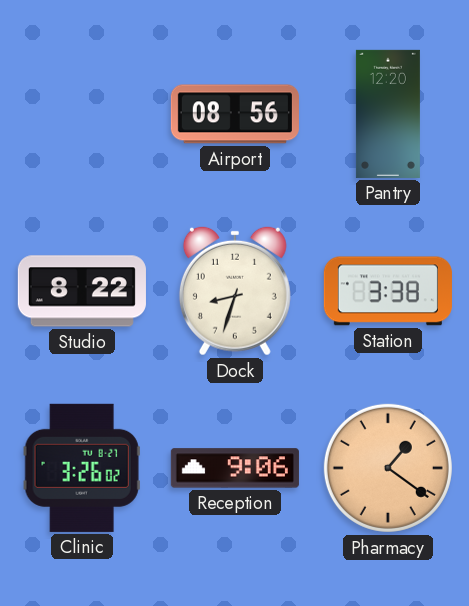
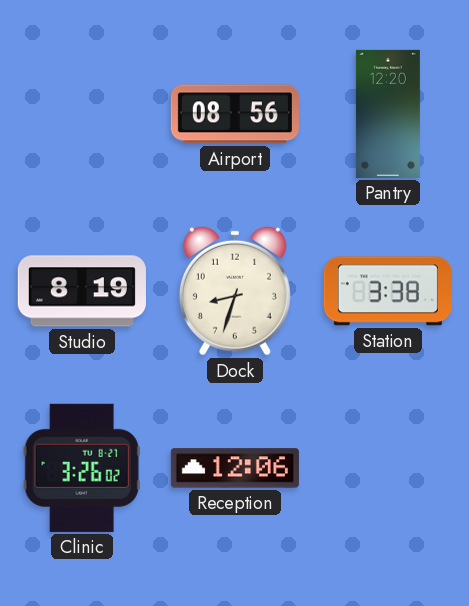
Studio: 8:22 -> 8:19
Reception: 9:06 -> 12:06
Pharmacy: 1:21 -> none
